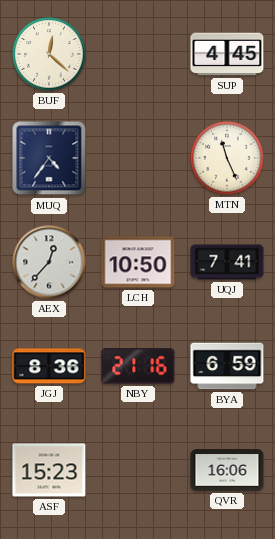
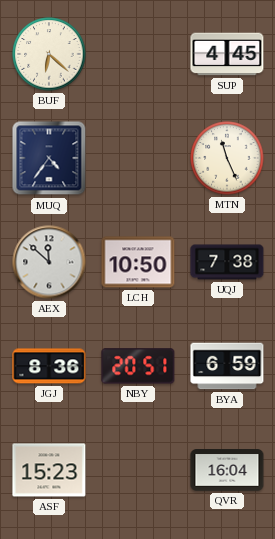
BUF: 12:22 -> 6:22
AEX: 12:37 -> 11:52
UQJ: 7:41 -> 7:38
NBY: 21:16 -> 20:51
QVR: 16:06 -> 16:04
